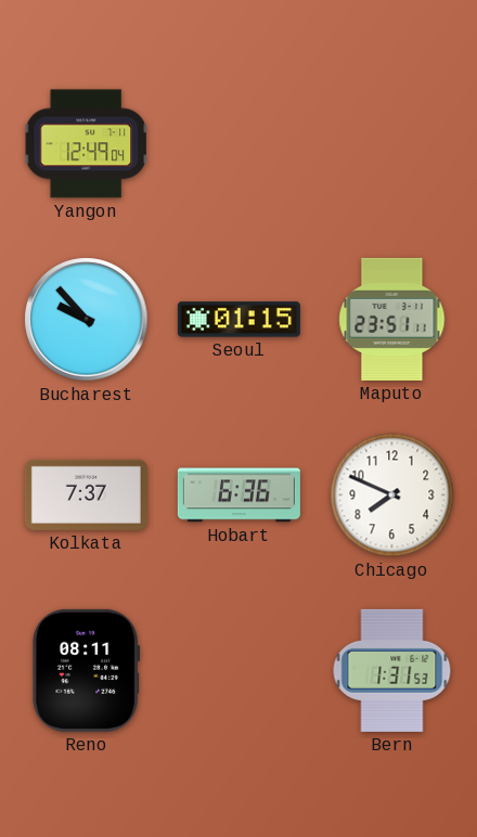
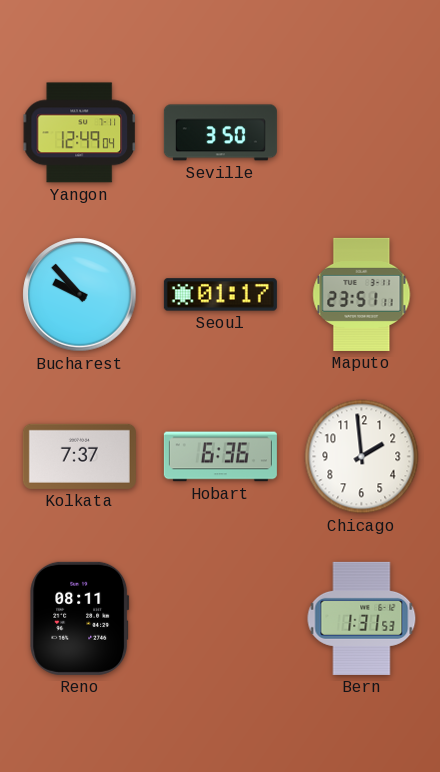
Seville: none -> 3:50
Seoul: 01:15 -> 01:17
Chicago: 7:49 -> 1:59
